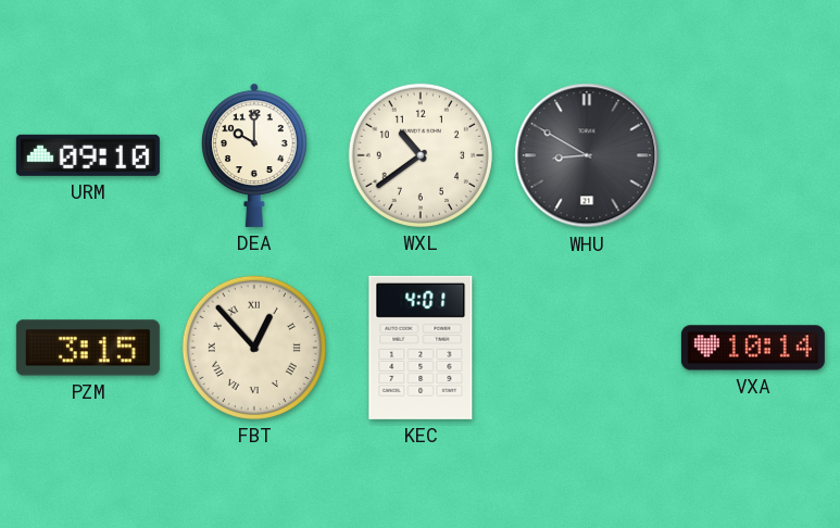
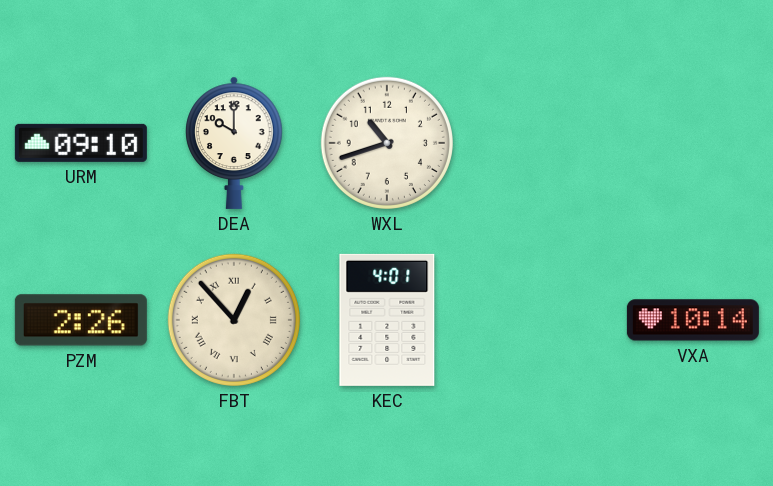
WXL: 10:39 -> 10:42
WHU: 8:50 -> none
PZM: 3:15 -> 2:26
